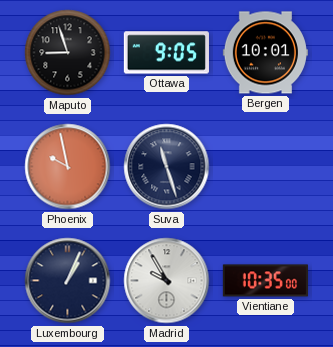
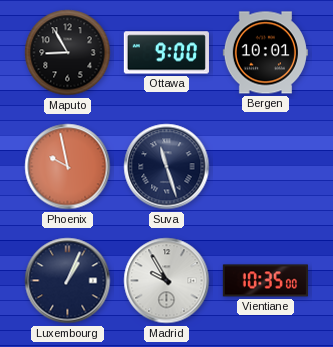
Maputo: 8:57 -> 8:55
Ottawa: 9:05 -> 9:00
